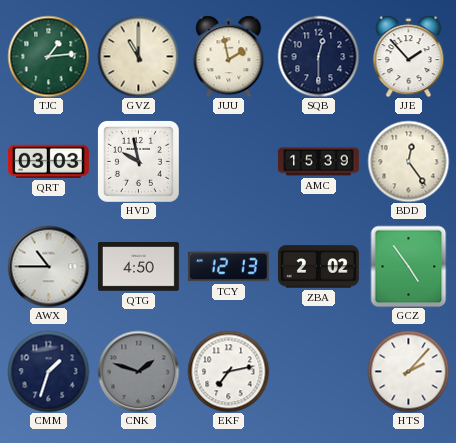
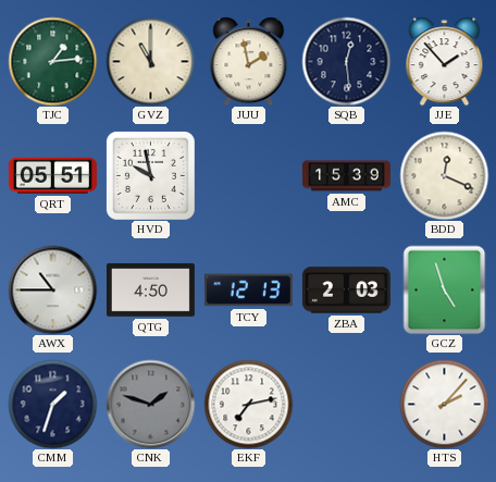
SQB: 12:30 -> 12:29
QRT: 03:03 -> 05:51
BDD: 12:24 -> 12:19
ZBA: 2:02 -> 2:03
GCZ: 4:54 -> 4:57
